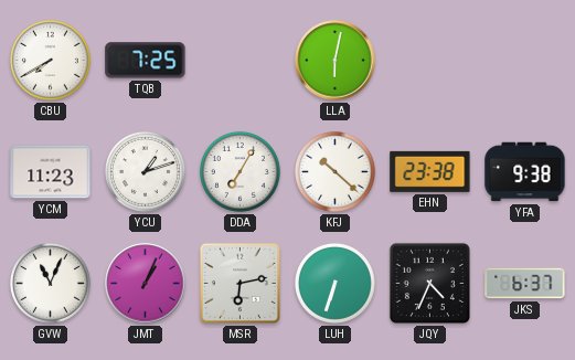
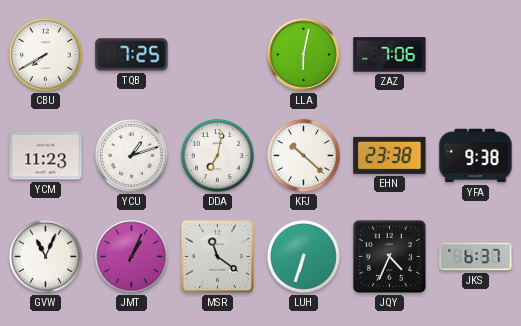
ZAZ: none -> 7:06
DDA: 7:05 -> 7:02
MSR: 6:13 -> 11:21
